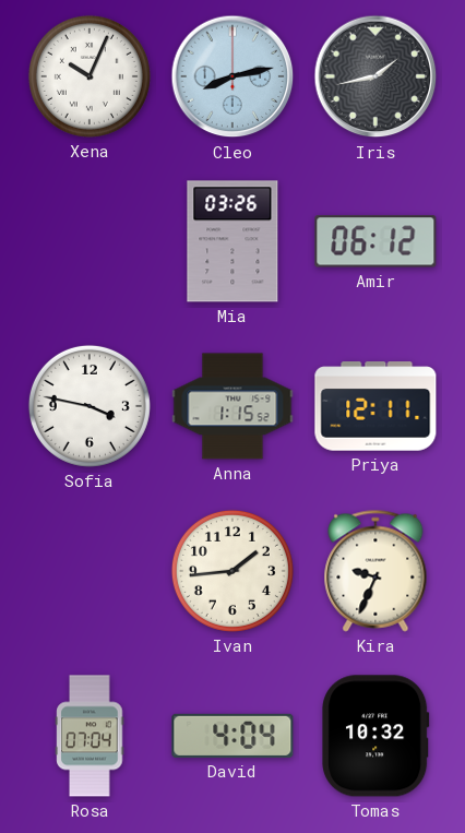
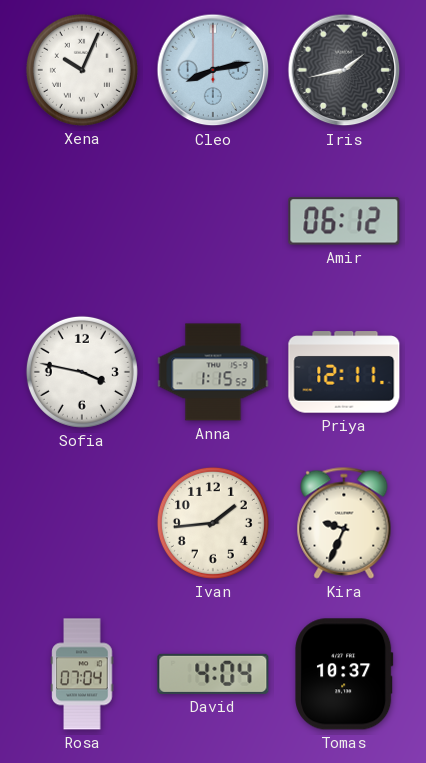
Mia: 03:26 -> none
Tomas: 10:32 -> 10:37
